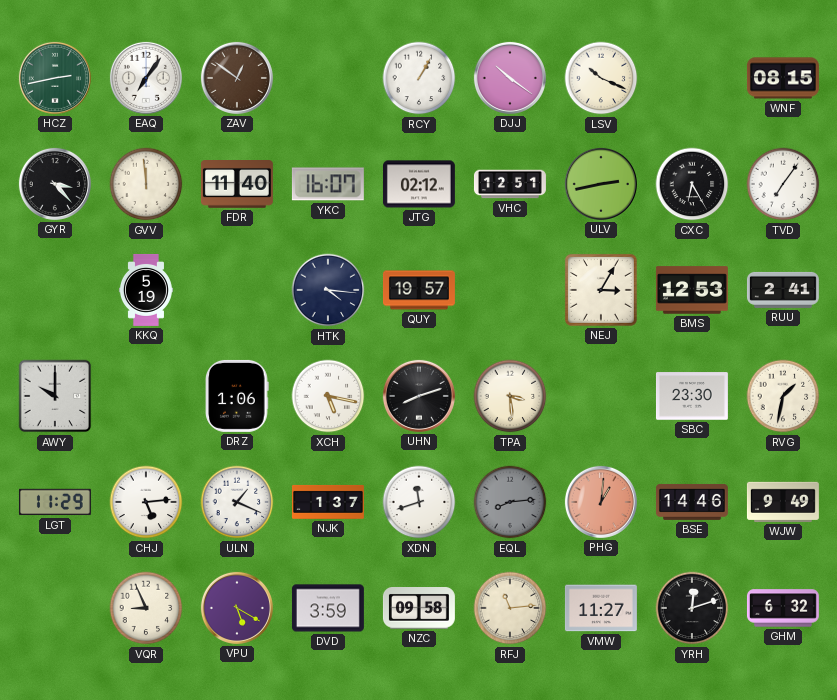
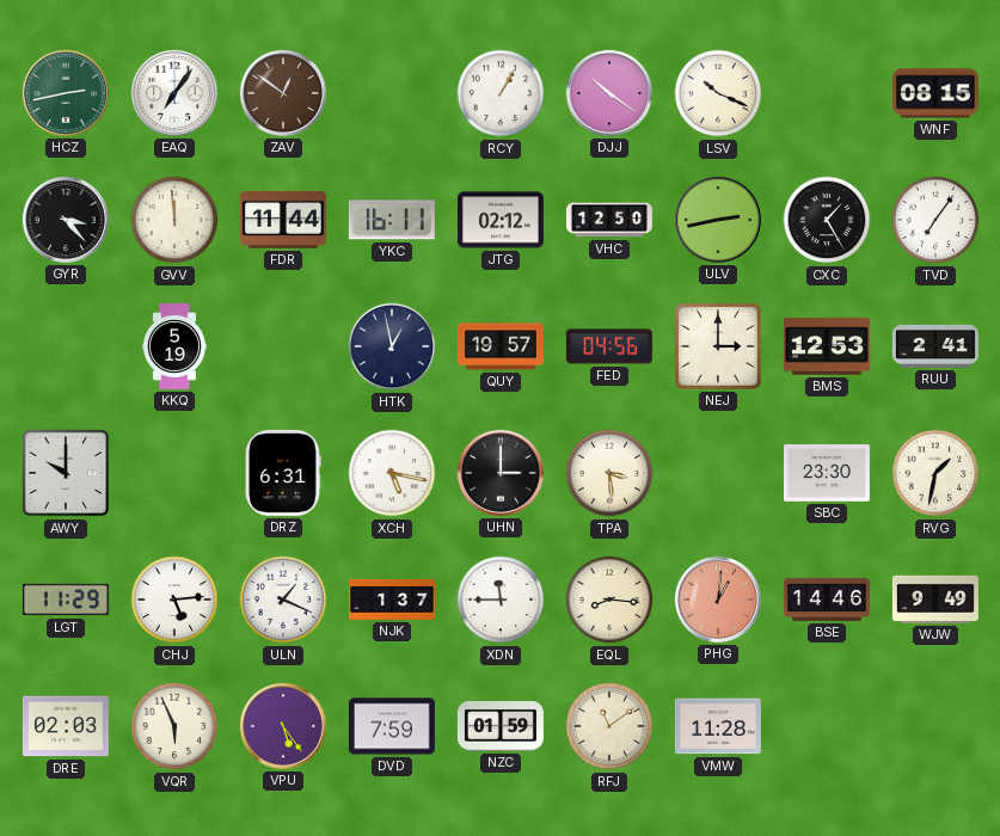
FDR: 11:40 -> 11:44
YKC: 16:07 -> 16:11
VHC: 12:51 -> 12:50
CXC: 6:25 -> 1:25
HTK: 4:16 -> 12:58
FED: none -> 04:56
NEJ: 3:05 -> 3:00
DRZ: 1:06 -> 6:31
UHN: 8:12 -> 3:00
XDN: 11:42 -> 11:45
EQL: 8:14 -> 8:16
EQL dial: grey -> cream
DRE: none -> 02:03
VQR: 8:56 -> 5:56
VPU: 5:20 -> 5:24
DVD: 3:59 -> 7:59
NZC: 09:58 -> 01:59
RFJ: 11:14 -> 11:09
VMW: 11:27 -> 11:28
YRH: 12:12 -> none
GHM: 6:32 -> none
